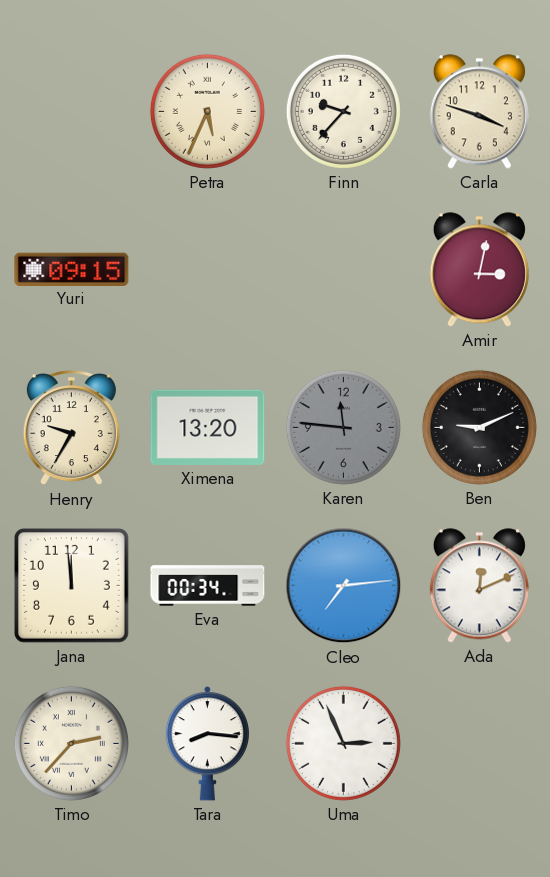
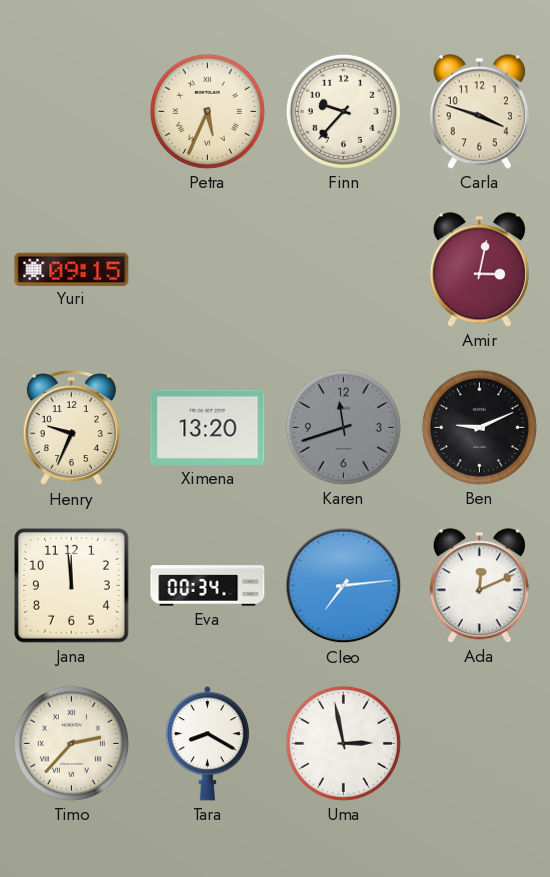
Henry: 9:35 -> 9:34
Karen: 11:46 -> 11:42
Tara: 8:16 -> 8:20
Uma: 2:56 -> 2:58
